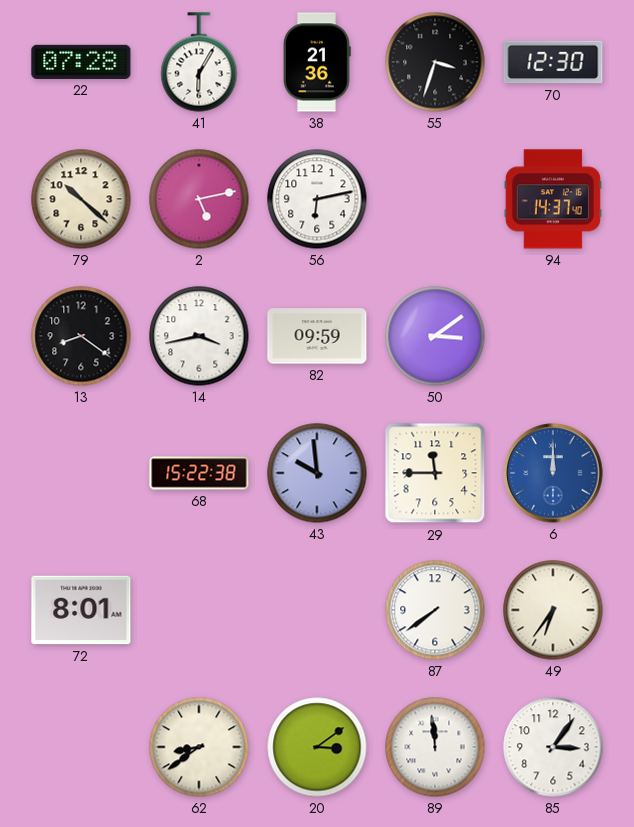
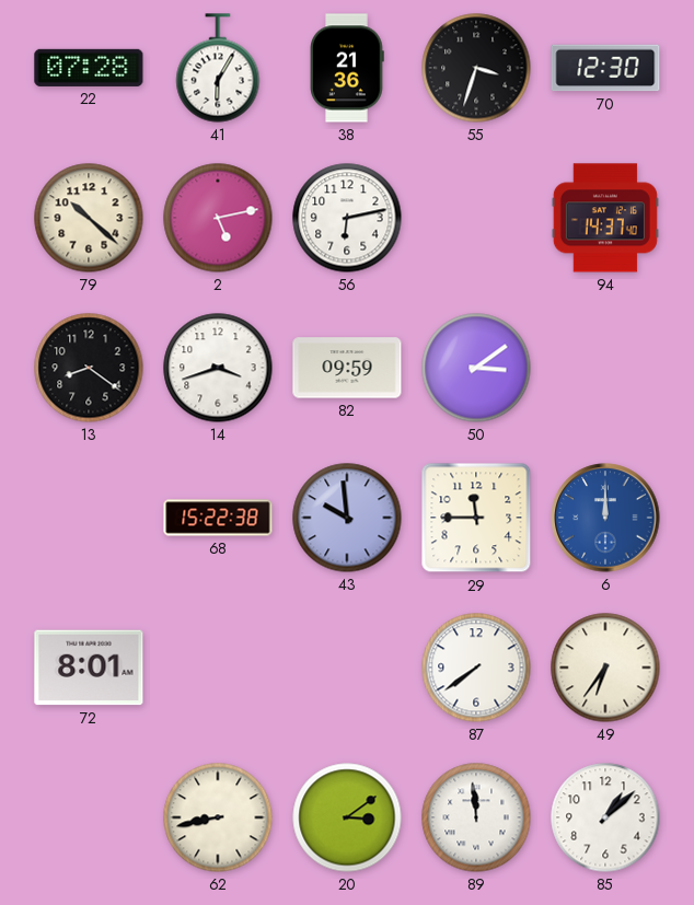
14: 3:43 -> 3:42
62: 8:39 -> 8:43
85: 3:06 -> 1:08
